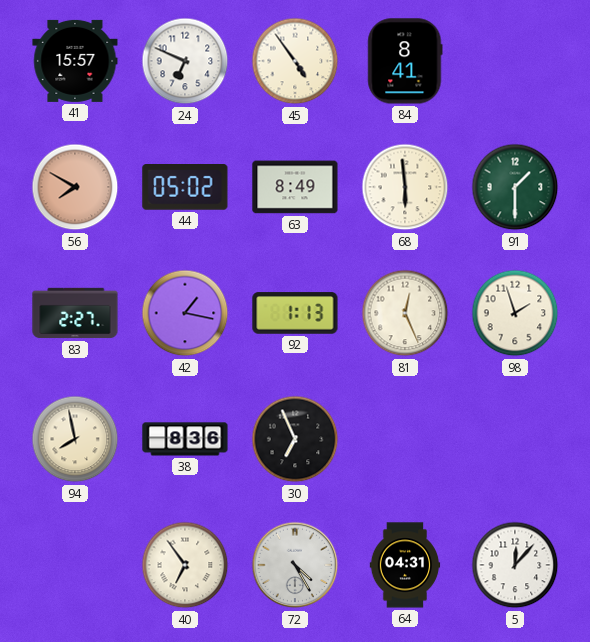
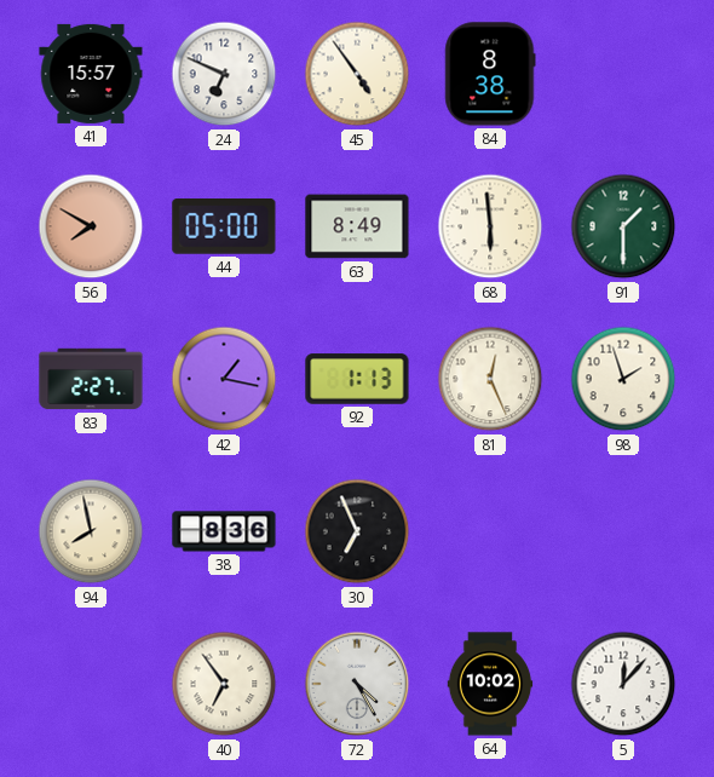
84: 8:41 -> 8:38
44: 05:02 -> 05:00
64: 04:31 -> 10:02
